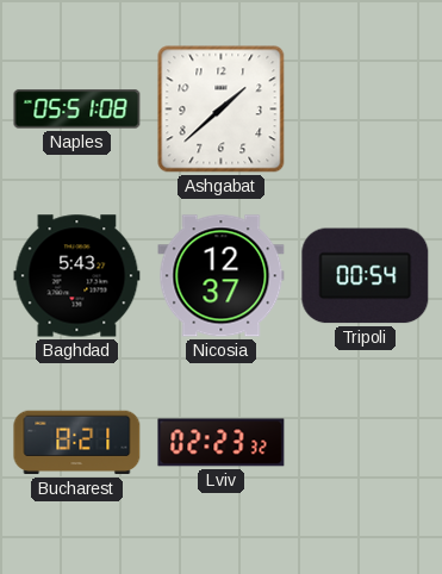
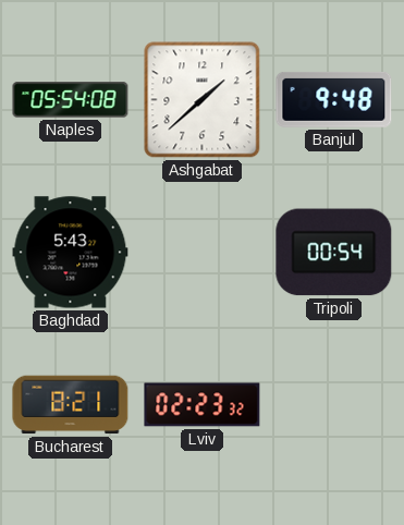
Naples: 05:51 -> 05:54
Banjul: none -> 9:48
Nicosia: 12:37 -> none
